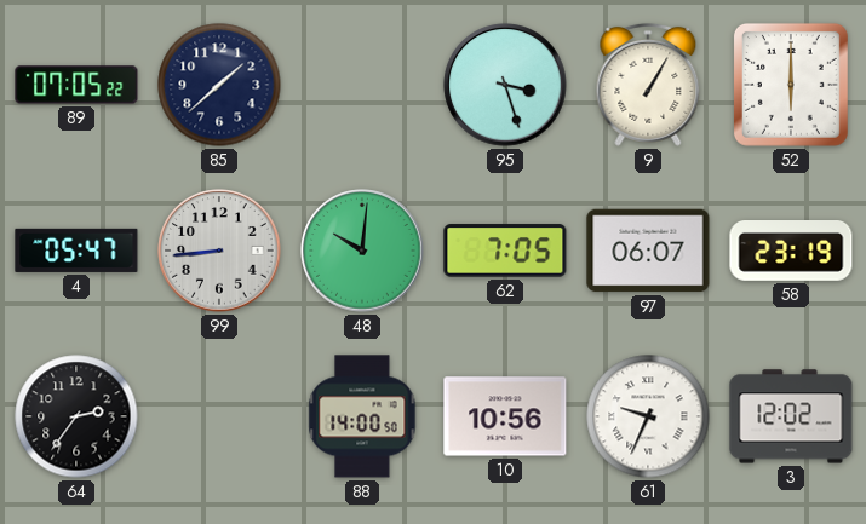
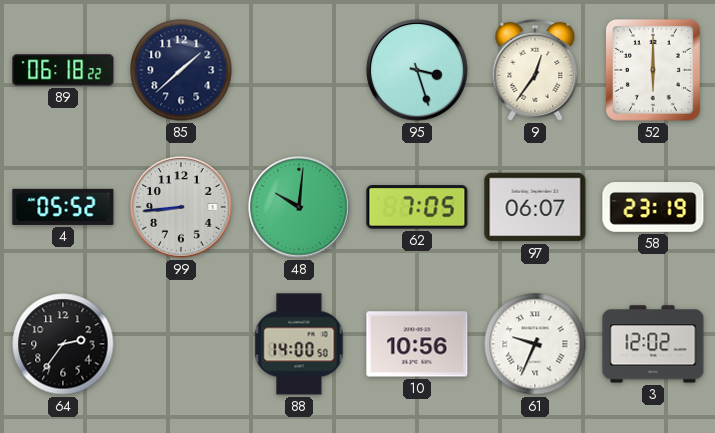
89: 07:05 -> 06:18
9: 1:05 -> 12:36
4: 05:47 -> 05:52
